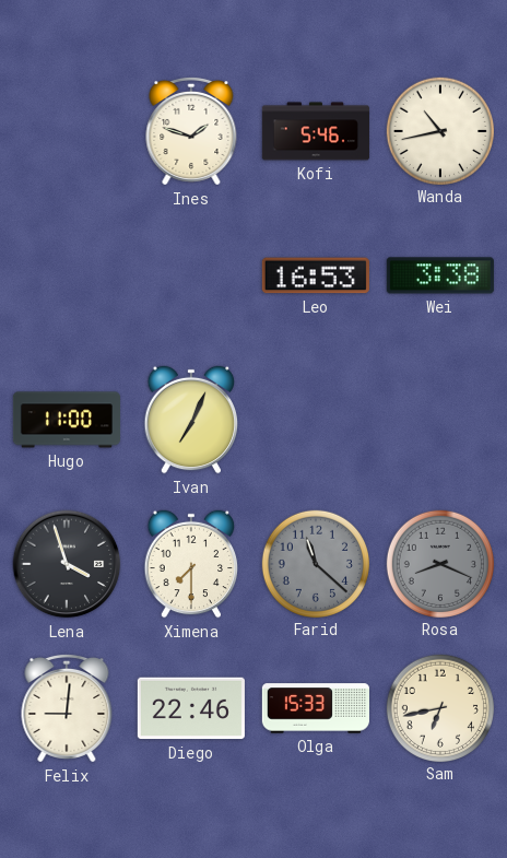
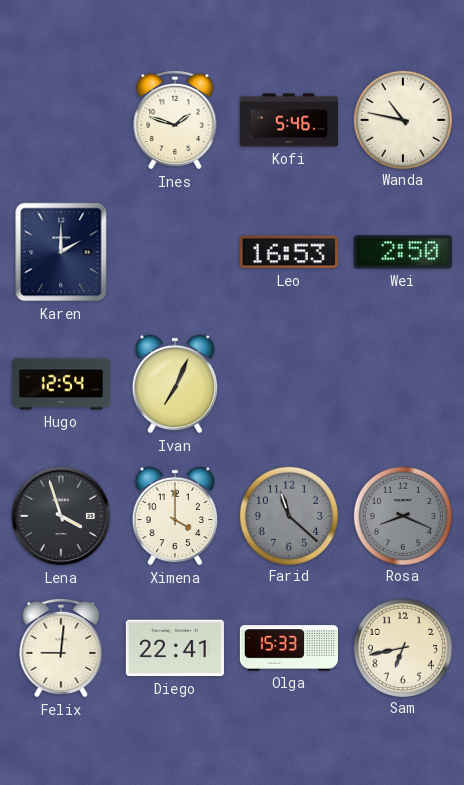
Wanda: 10:43 -> 10:47
Karen: none -> 2:00
Wei: 3:38 -> 2:50
Hugo: 11:00 -> 12:54
Ximena: 7:30 -> 4:00
Diego: 22:46 -> 22:41
